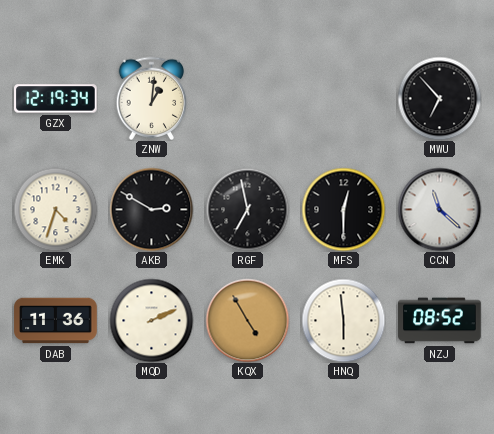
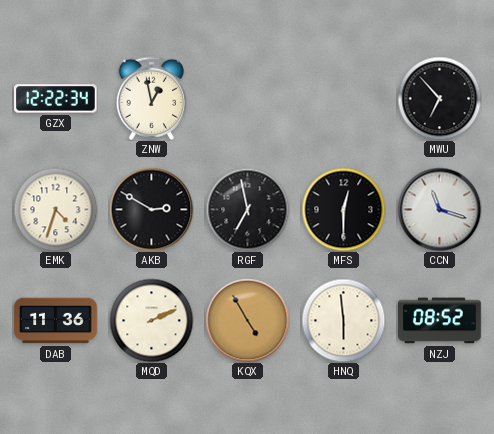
GZX: 12:19 -> 12:22
ZNW: 1:01 -> 12:58
CCN: 11:22 -> 11:18
